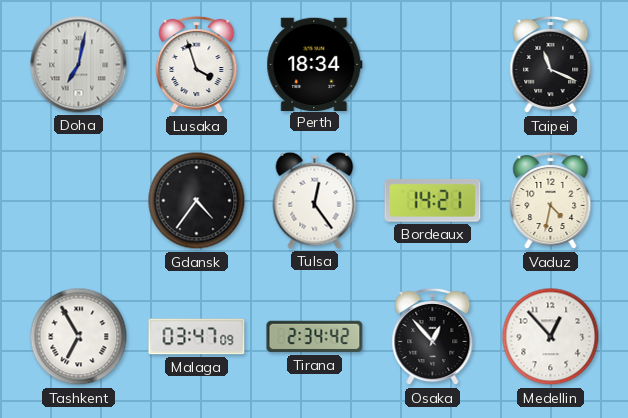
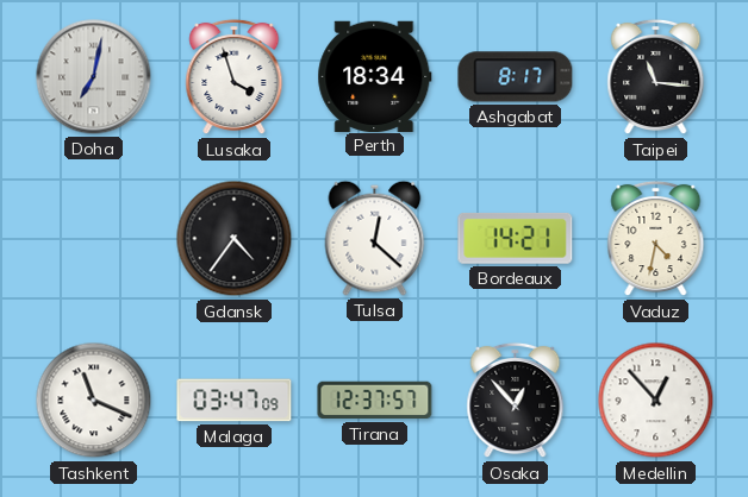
Ashgabat: none -> 8:17
Taipei: 11:19 -> 11:16
Tulsa: 12:24 -> 12:22
Tashkent: 6:55 -> 11:19
Tirana: 2:34 -> 12:37
